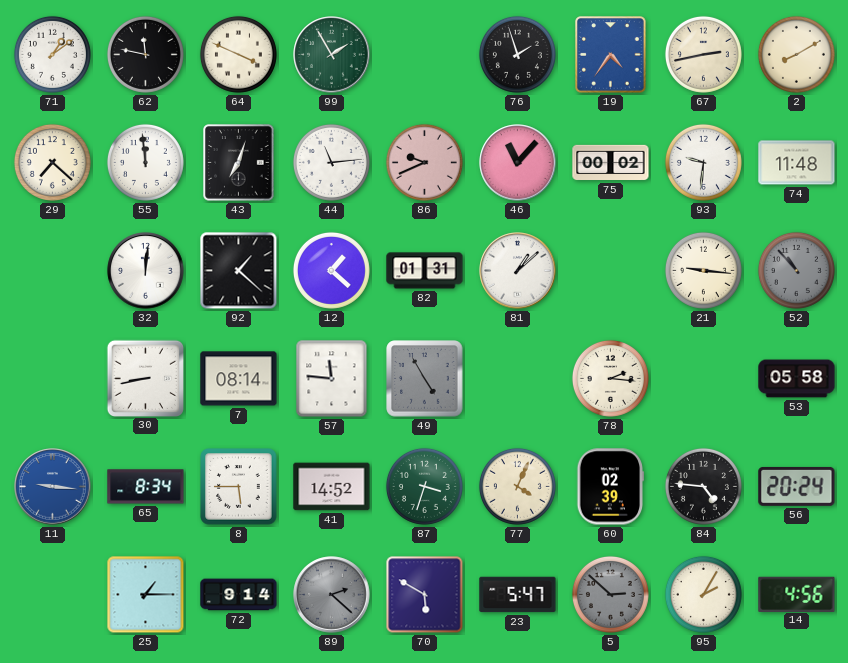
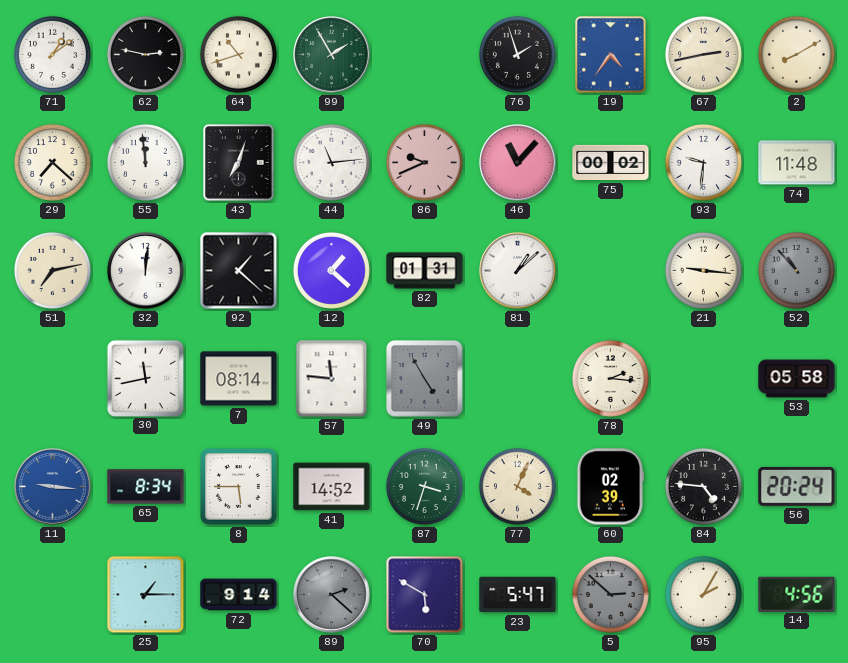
62: 11:47 -> 2:47
64: 3:49 -> 10:42
51: none -> 7:13
30: 8:43 -> 11:43
